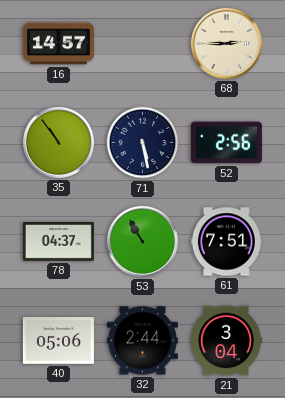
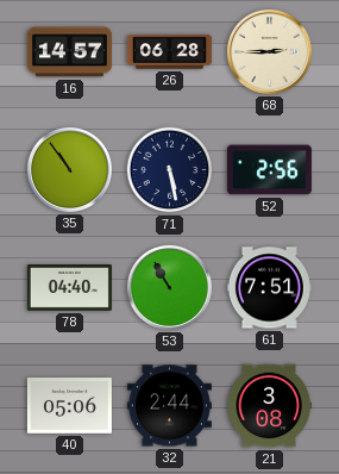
26: none -> 06:28
78: 04:37 -> 04:40
21: 3:04 -> 3:08
